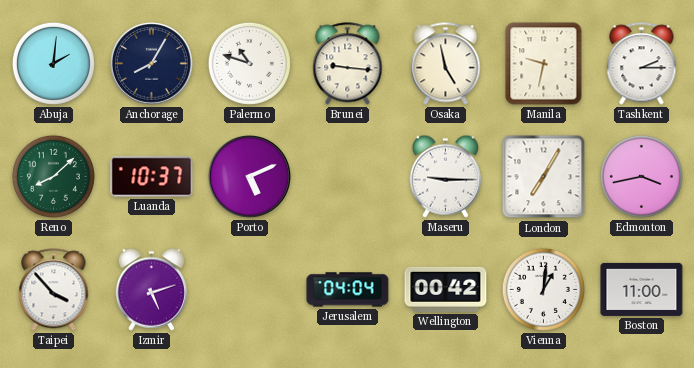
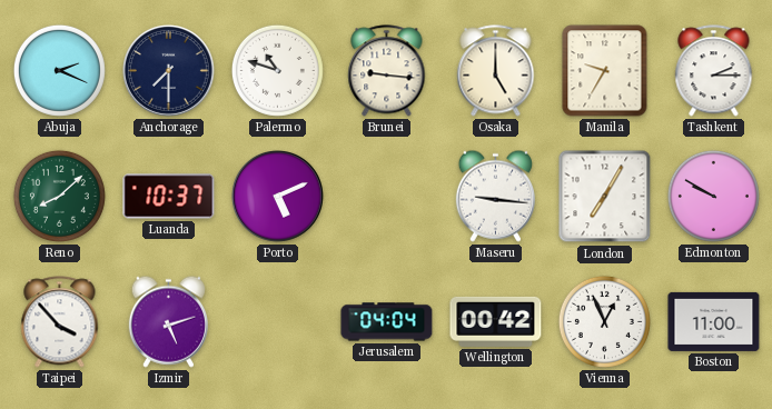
Abuja: 2:01 -> 2:19
Anchorage: 8:05 -> 7:30
Osaka: 4:58 -> 5:00
Manila: 9:32 -> 9:35
Maseru: 9:15 -> 9:16
Edmonton: 3:43 -> 9:50
Vienna: 1:01 -> 12:56
